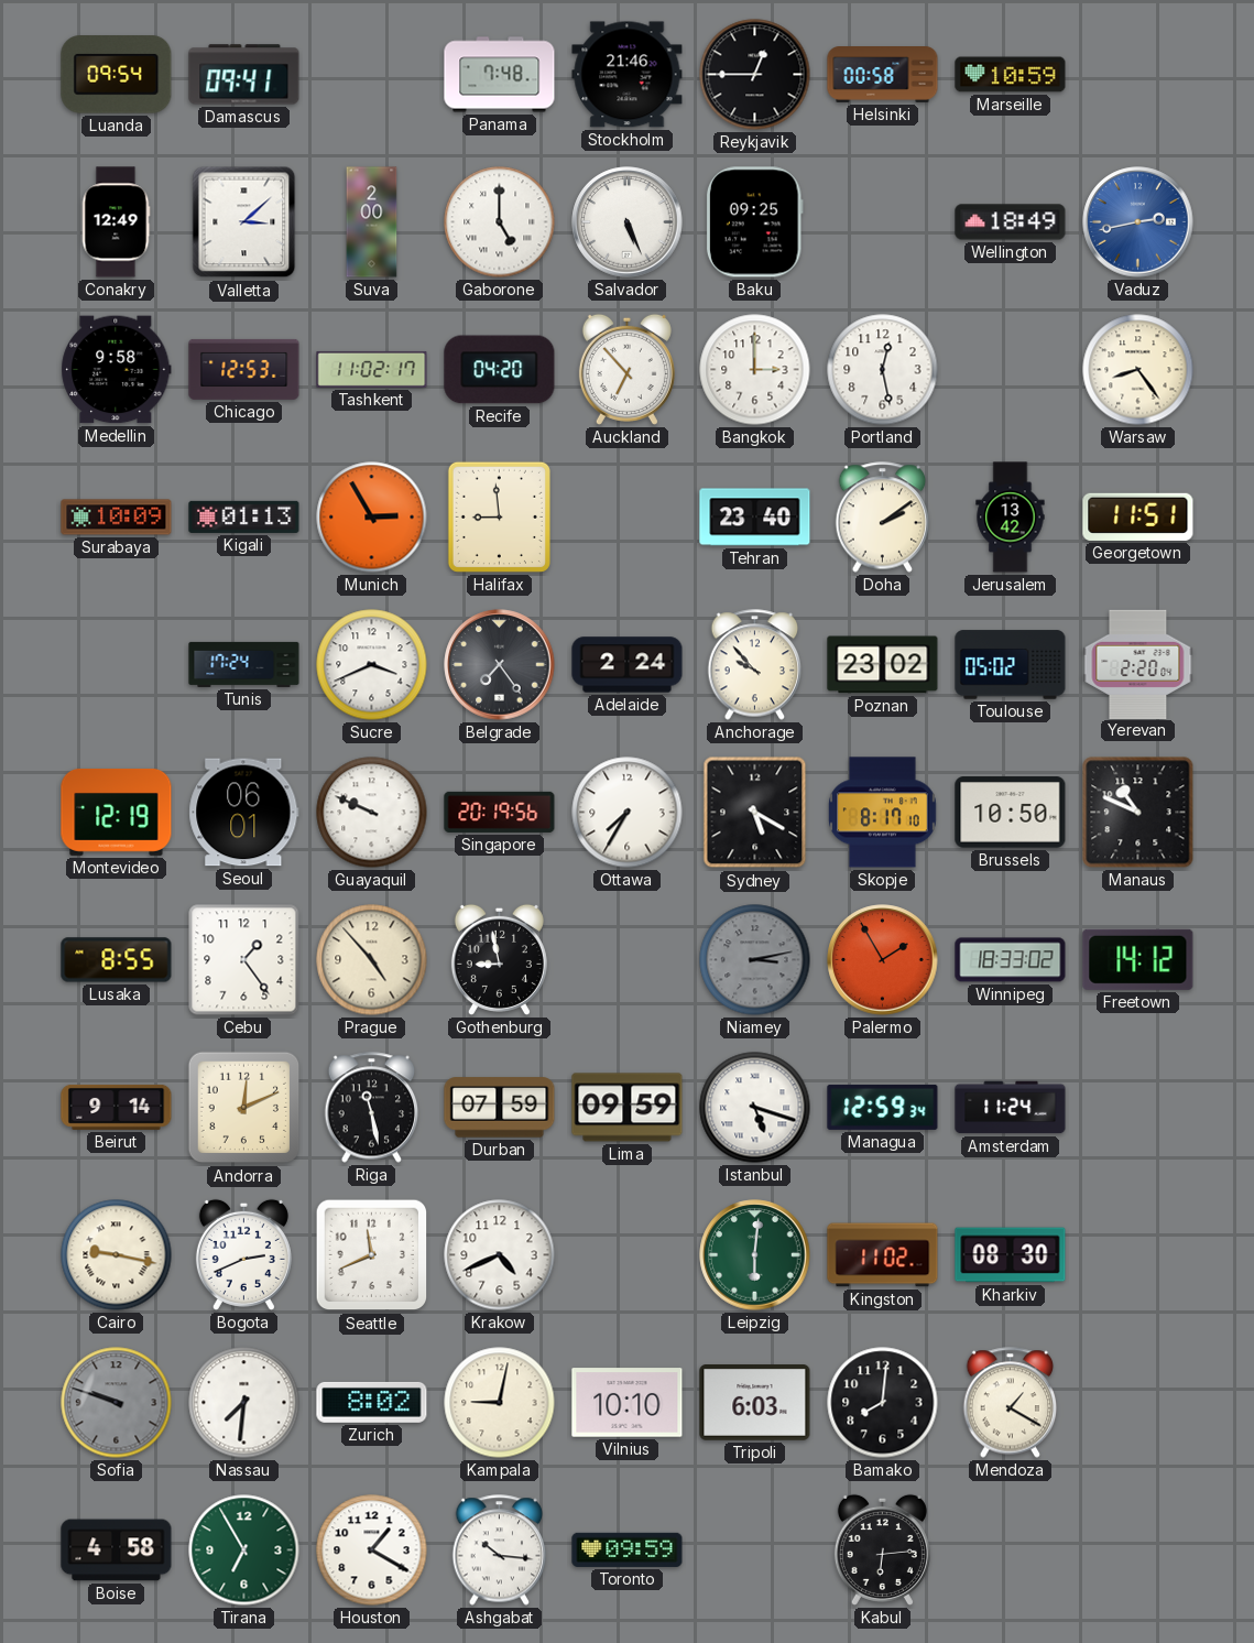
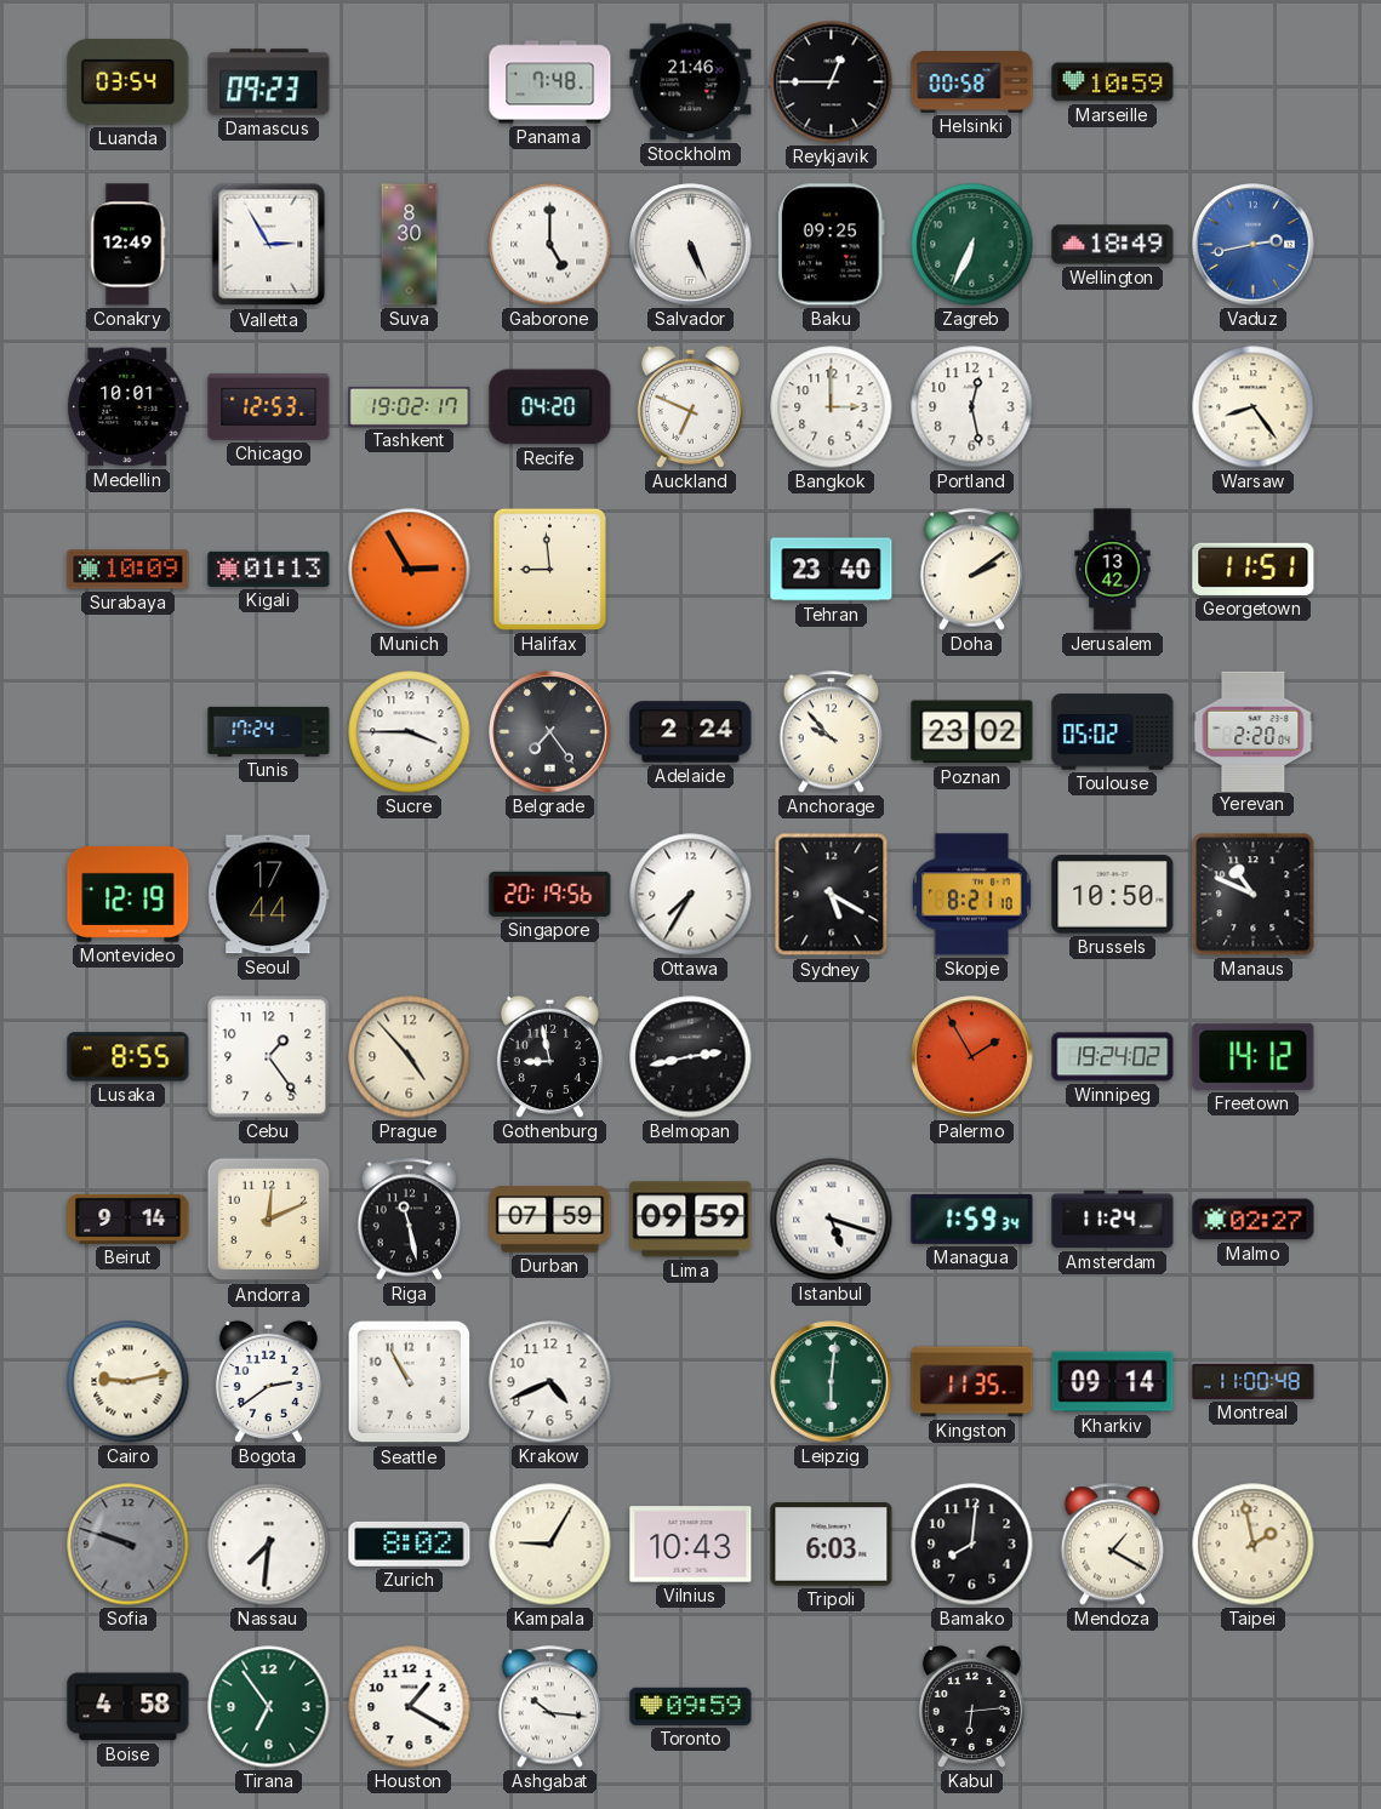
Luanda: 09:54 -> 03:54
Damascus: 09:41 -> 09:23
Valletta: 3:08 -> 2:55
Suva: 2:00 -> 8:30
Zagreb: none -> 6:34
Medellin: 9:58 -> 10:01
Tashkent: 11:02 -> 19:02
Auckland: 6:53 -> 6:49
Sucre: 3:41 -> 3:45
Seoul: 06:01 -> 17:44
Guayaquil: 9:49 -> none
Skopje: 8:17 -> 8:21
Belmopan: none -> 2:43
Niamey: 3:13 -> none
Winnipeg: 18:33 -> 19:24
Managua: 12:59 -> 1:59
Malmo: none -> 02:27
Cairo: 9:17 -> 9:13
Bogota: 2:41 -> 2:39
Seattle: 11:41 -> 10:55
Kingston: 11:02 -> 11:35
Kharkiv: 08:30 -> 09:14
Montreal: none -> 11:00
Kampala: 9:02 -> 9:05
Vilnius: 10:10 -> 10:43
Taipei: none -> 1:58
Tirana: 6:55 -> 6:54
